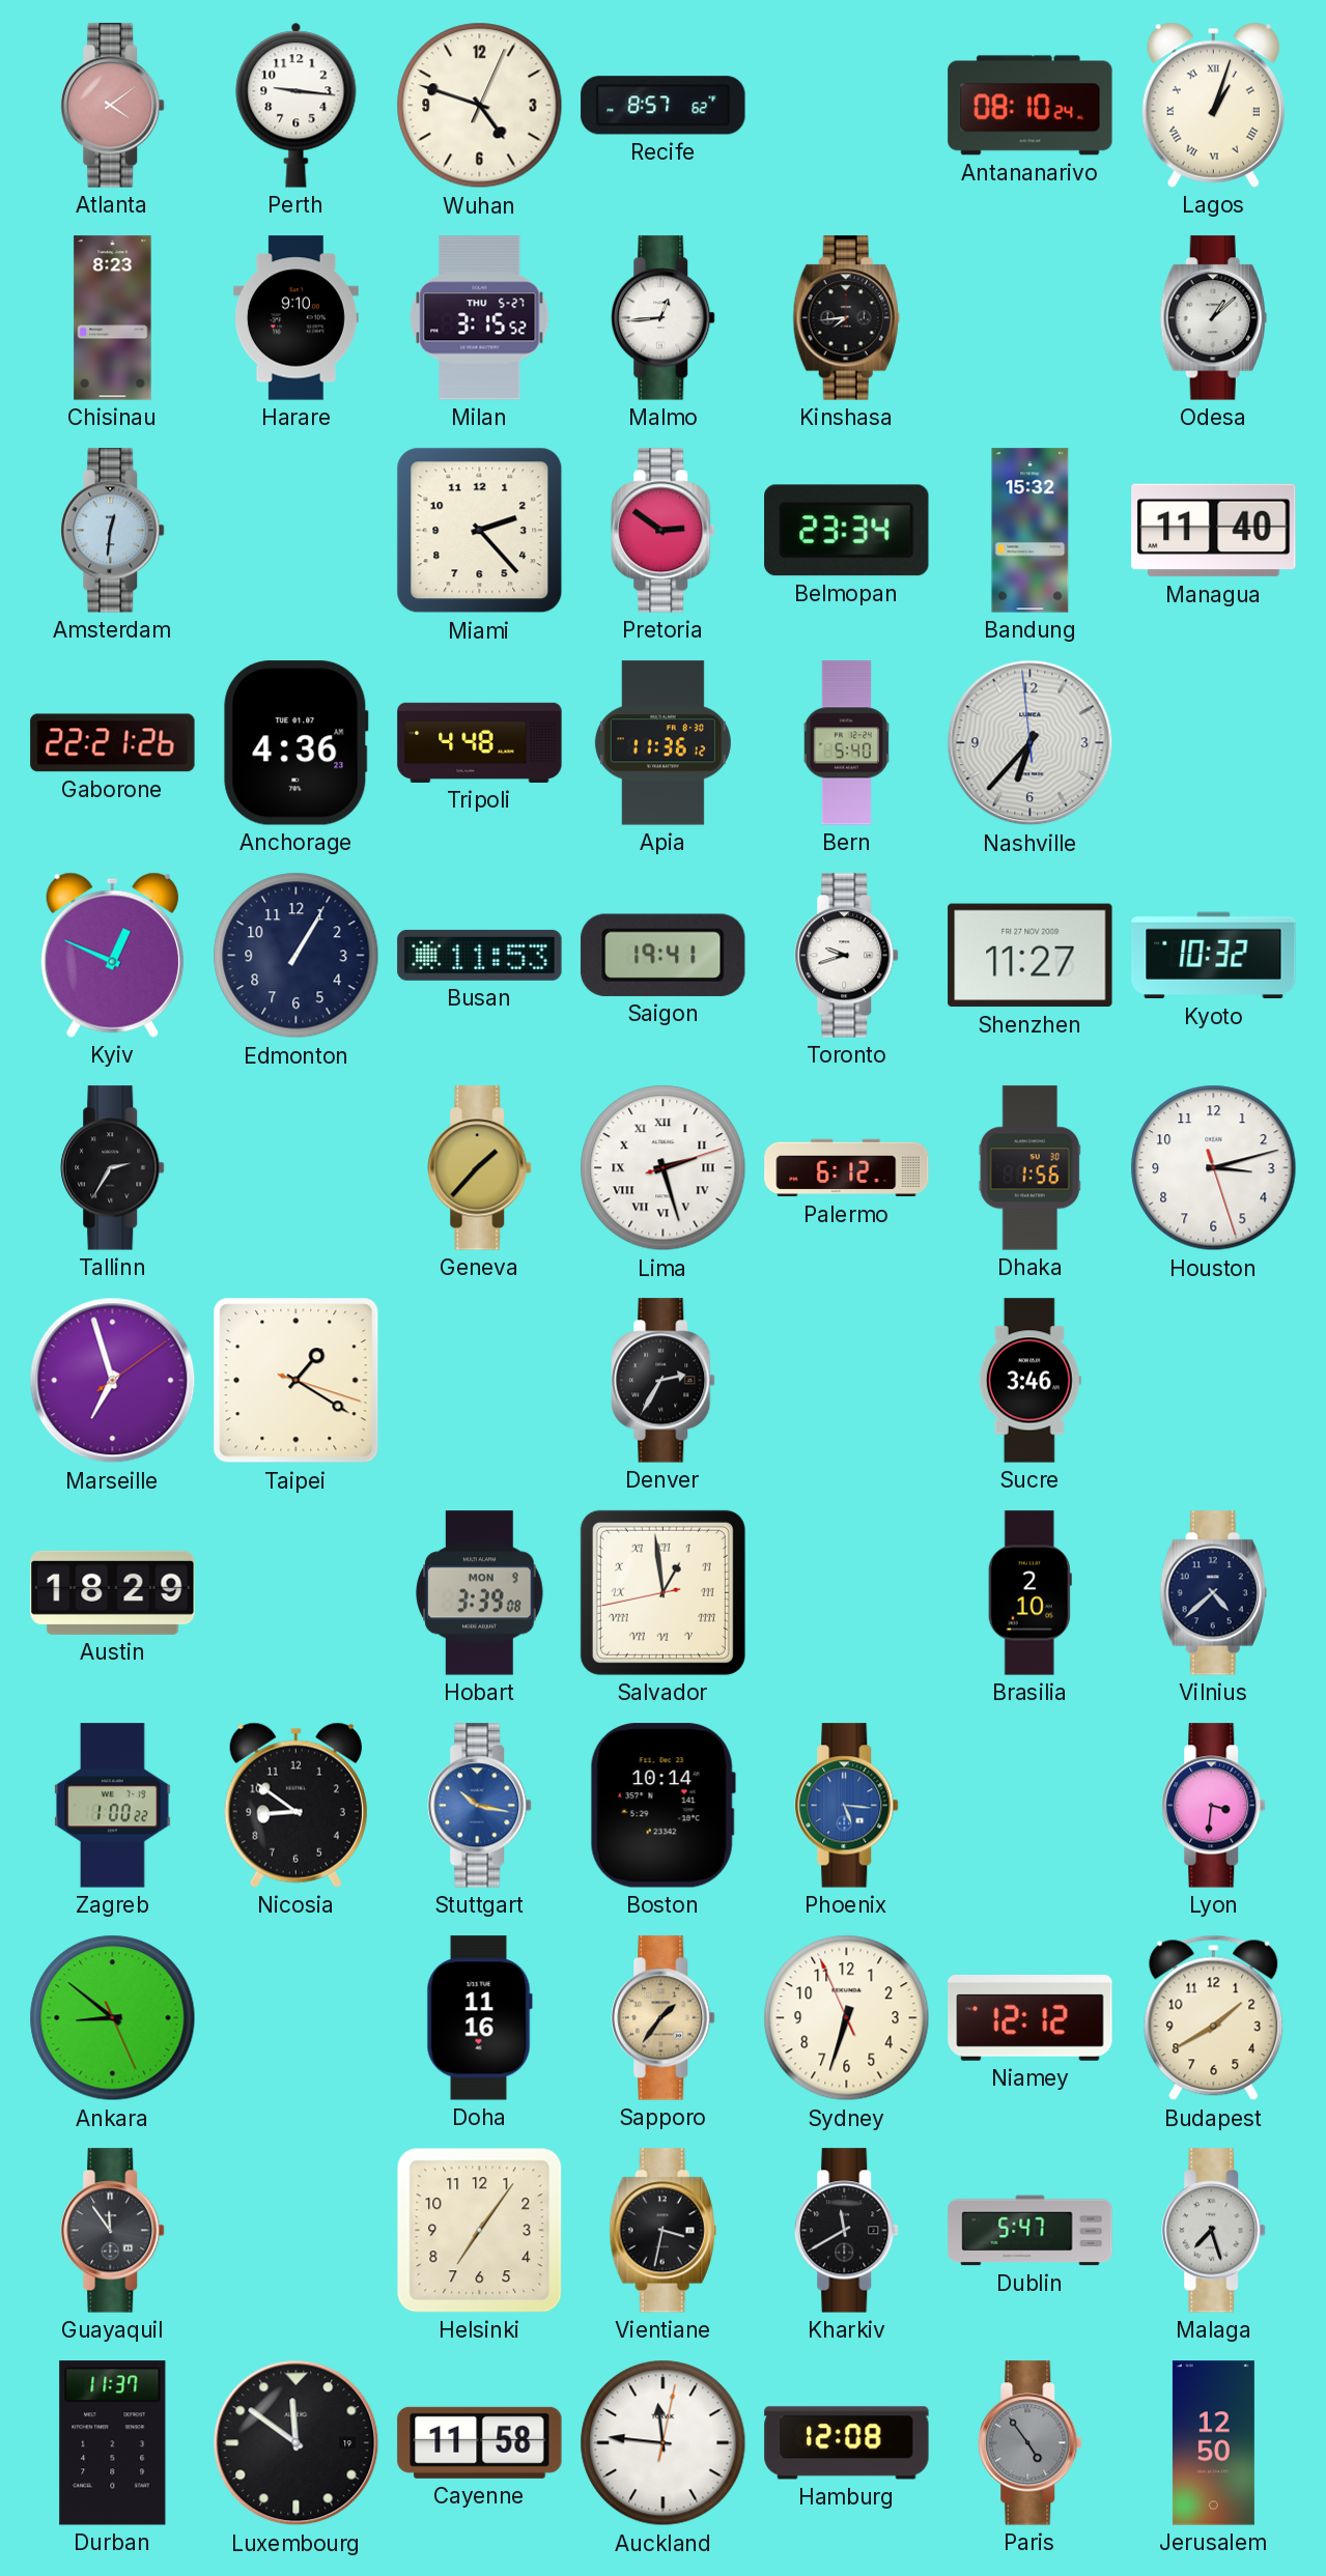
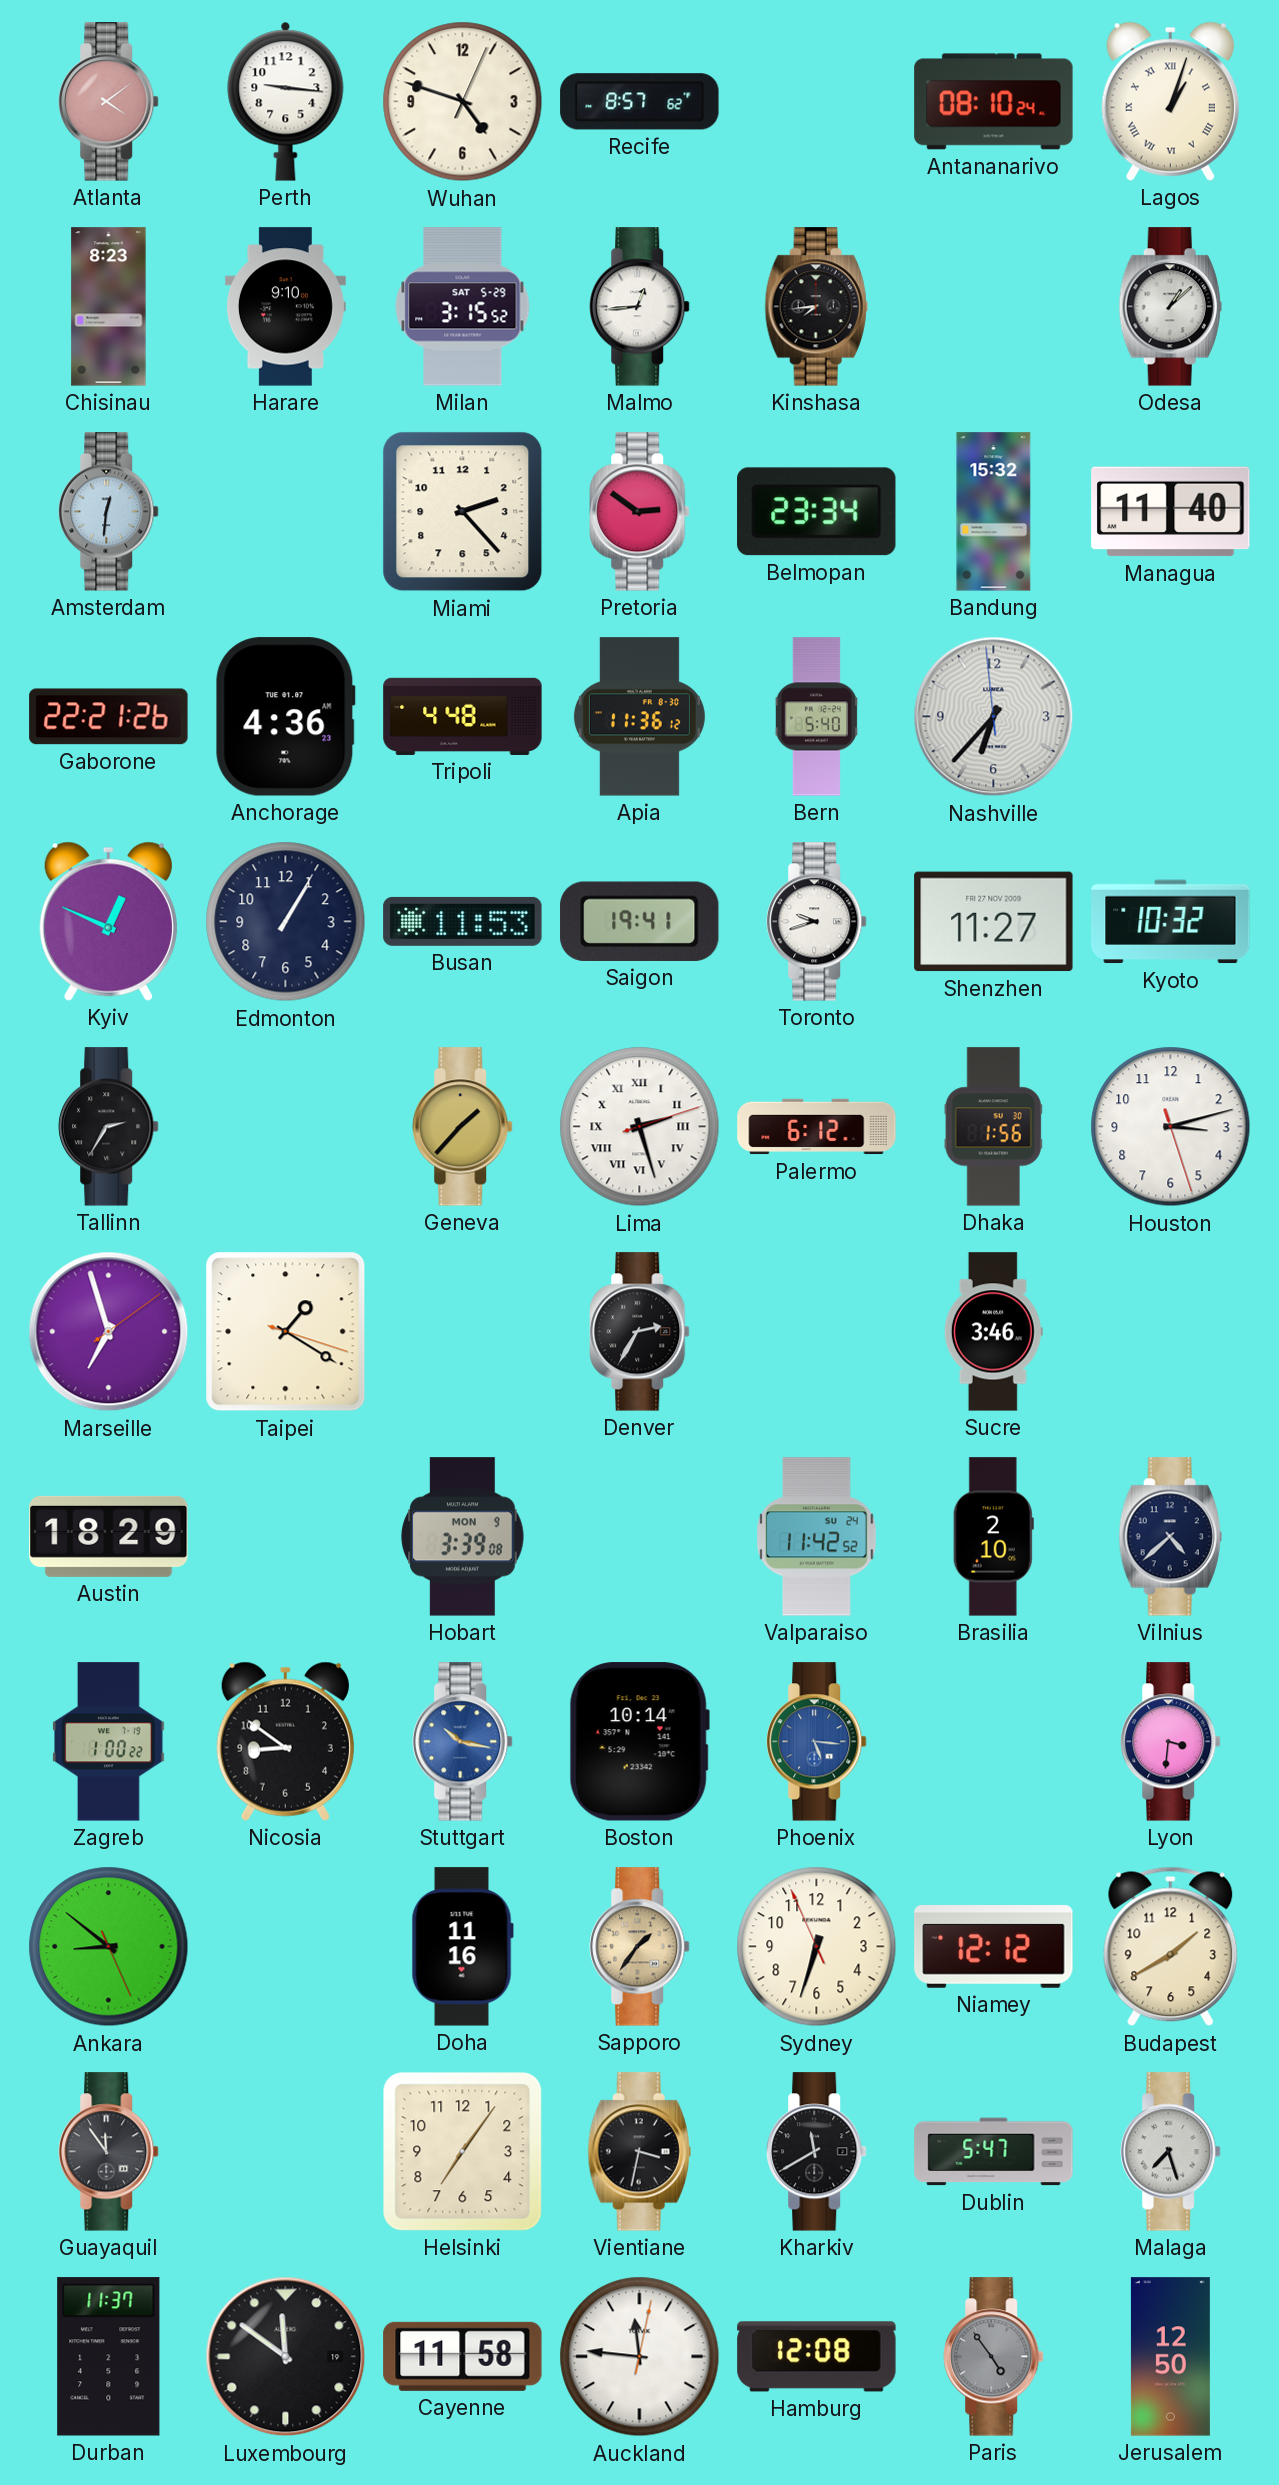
Milan date: THU 5-27 -> SAT 5-29
Salvador: 12:58 -> none
Valparaiso: none -> 11:42
